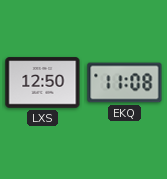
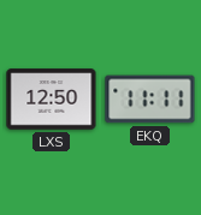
EKQ: 11:08 -> 11:11
